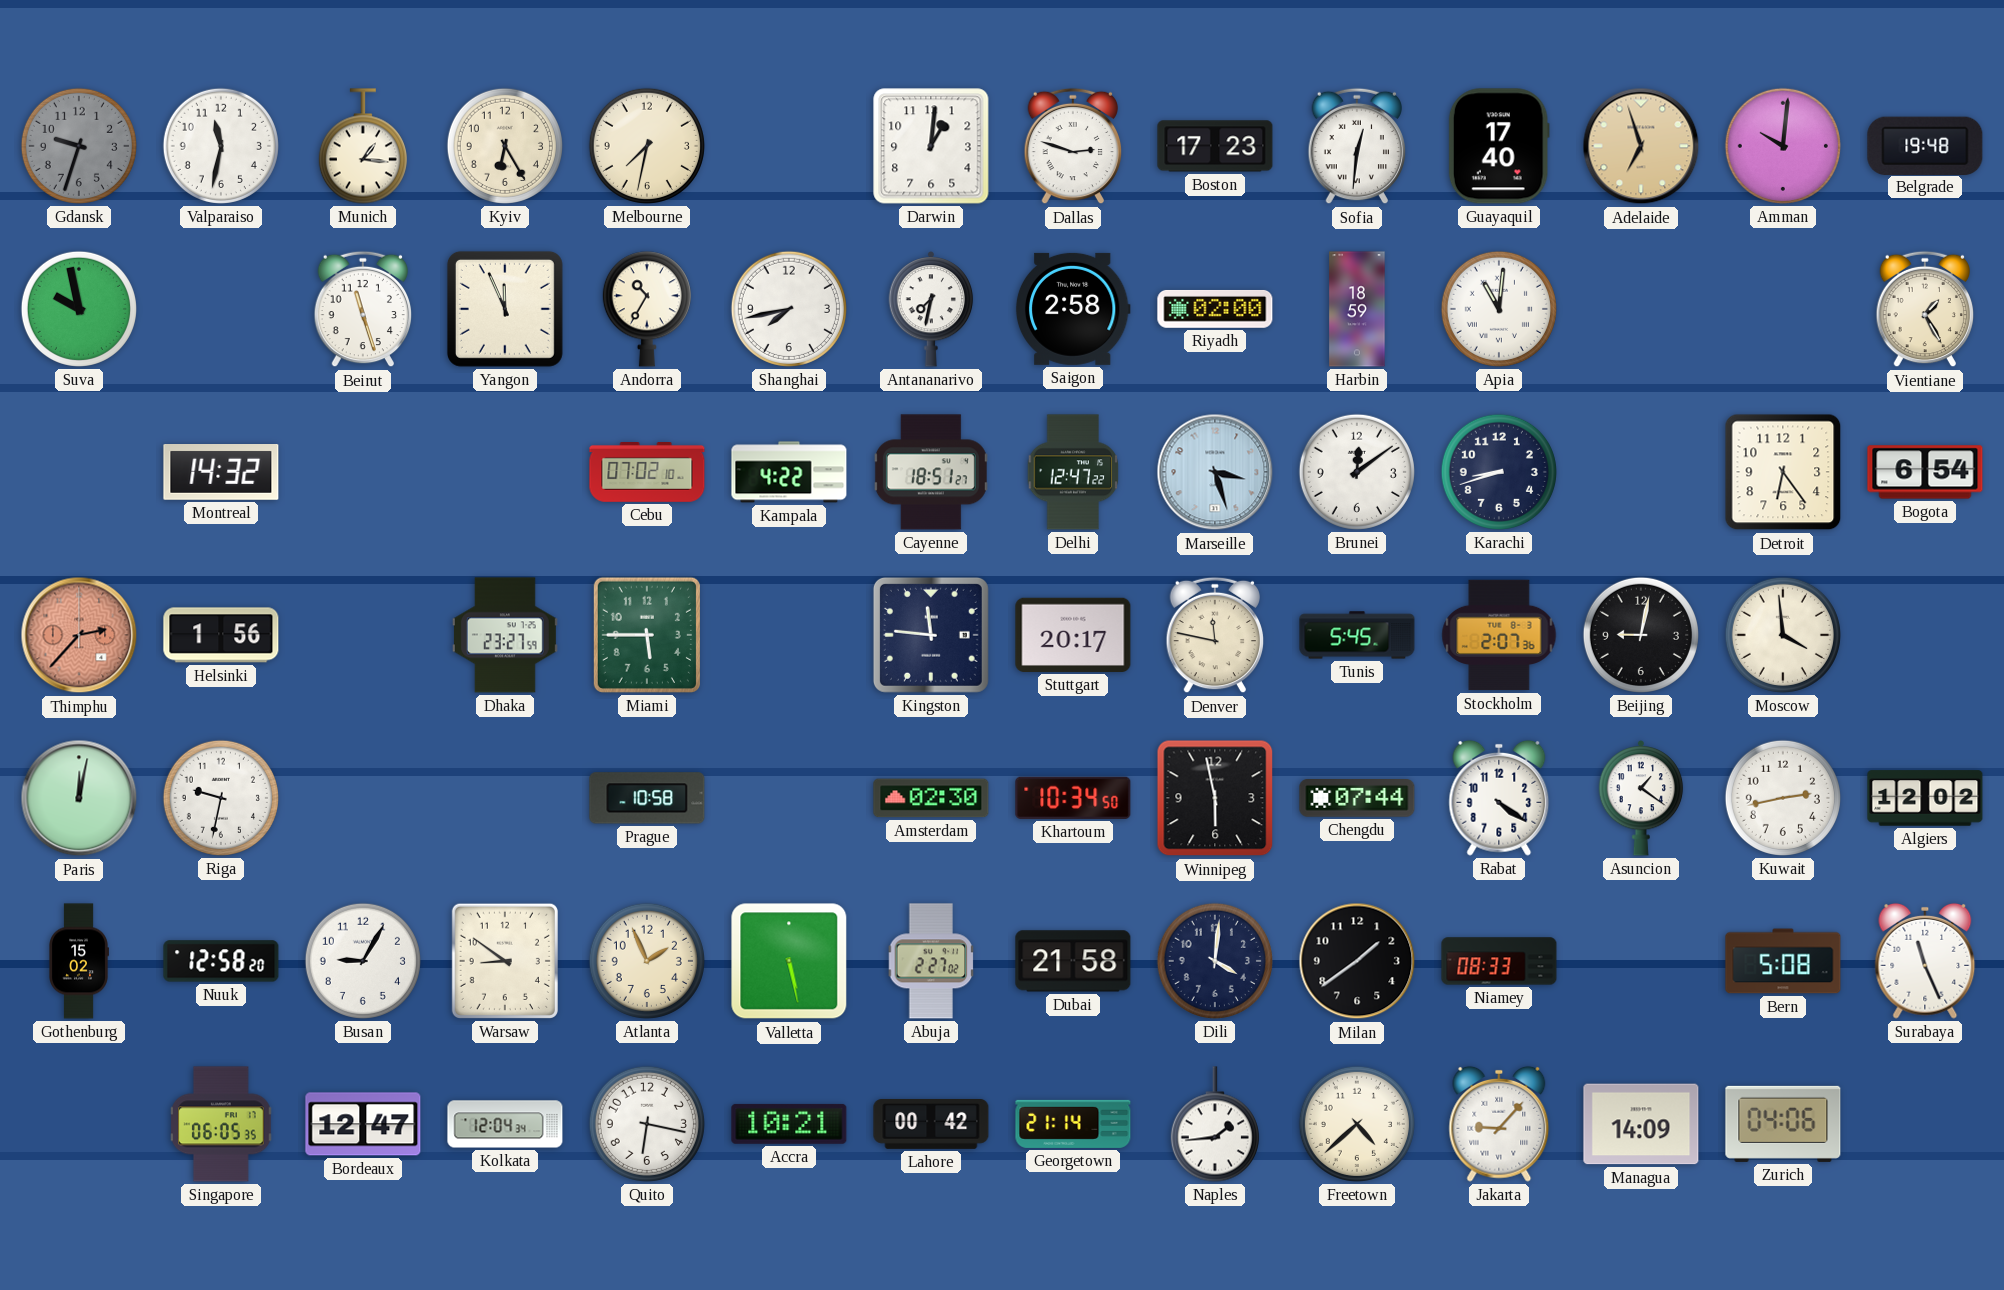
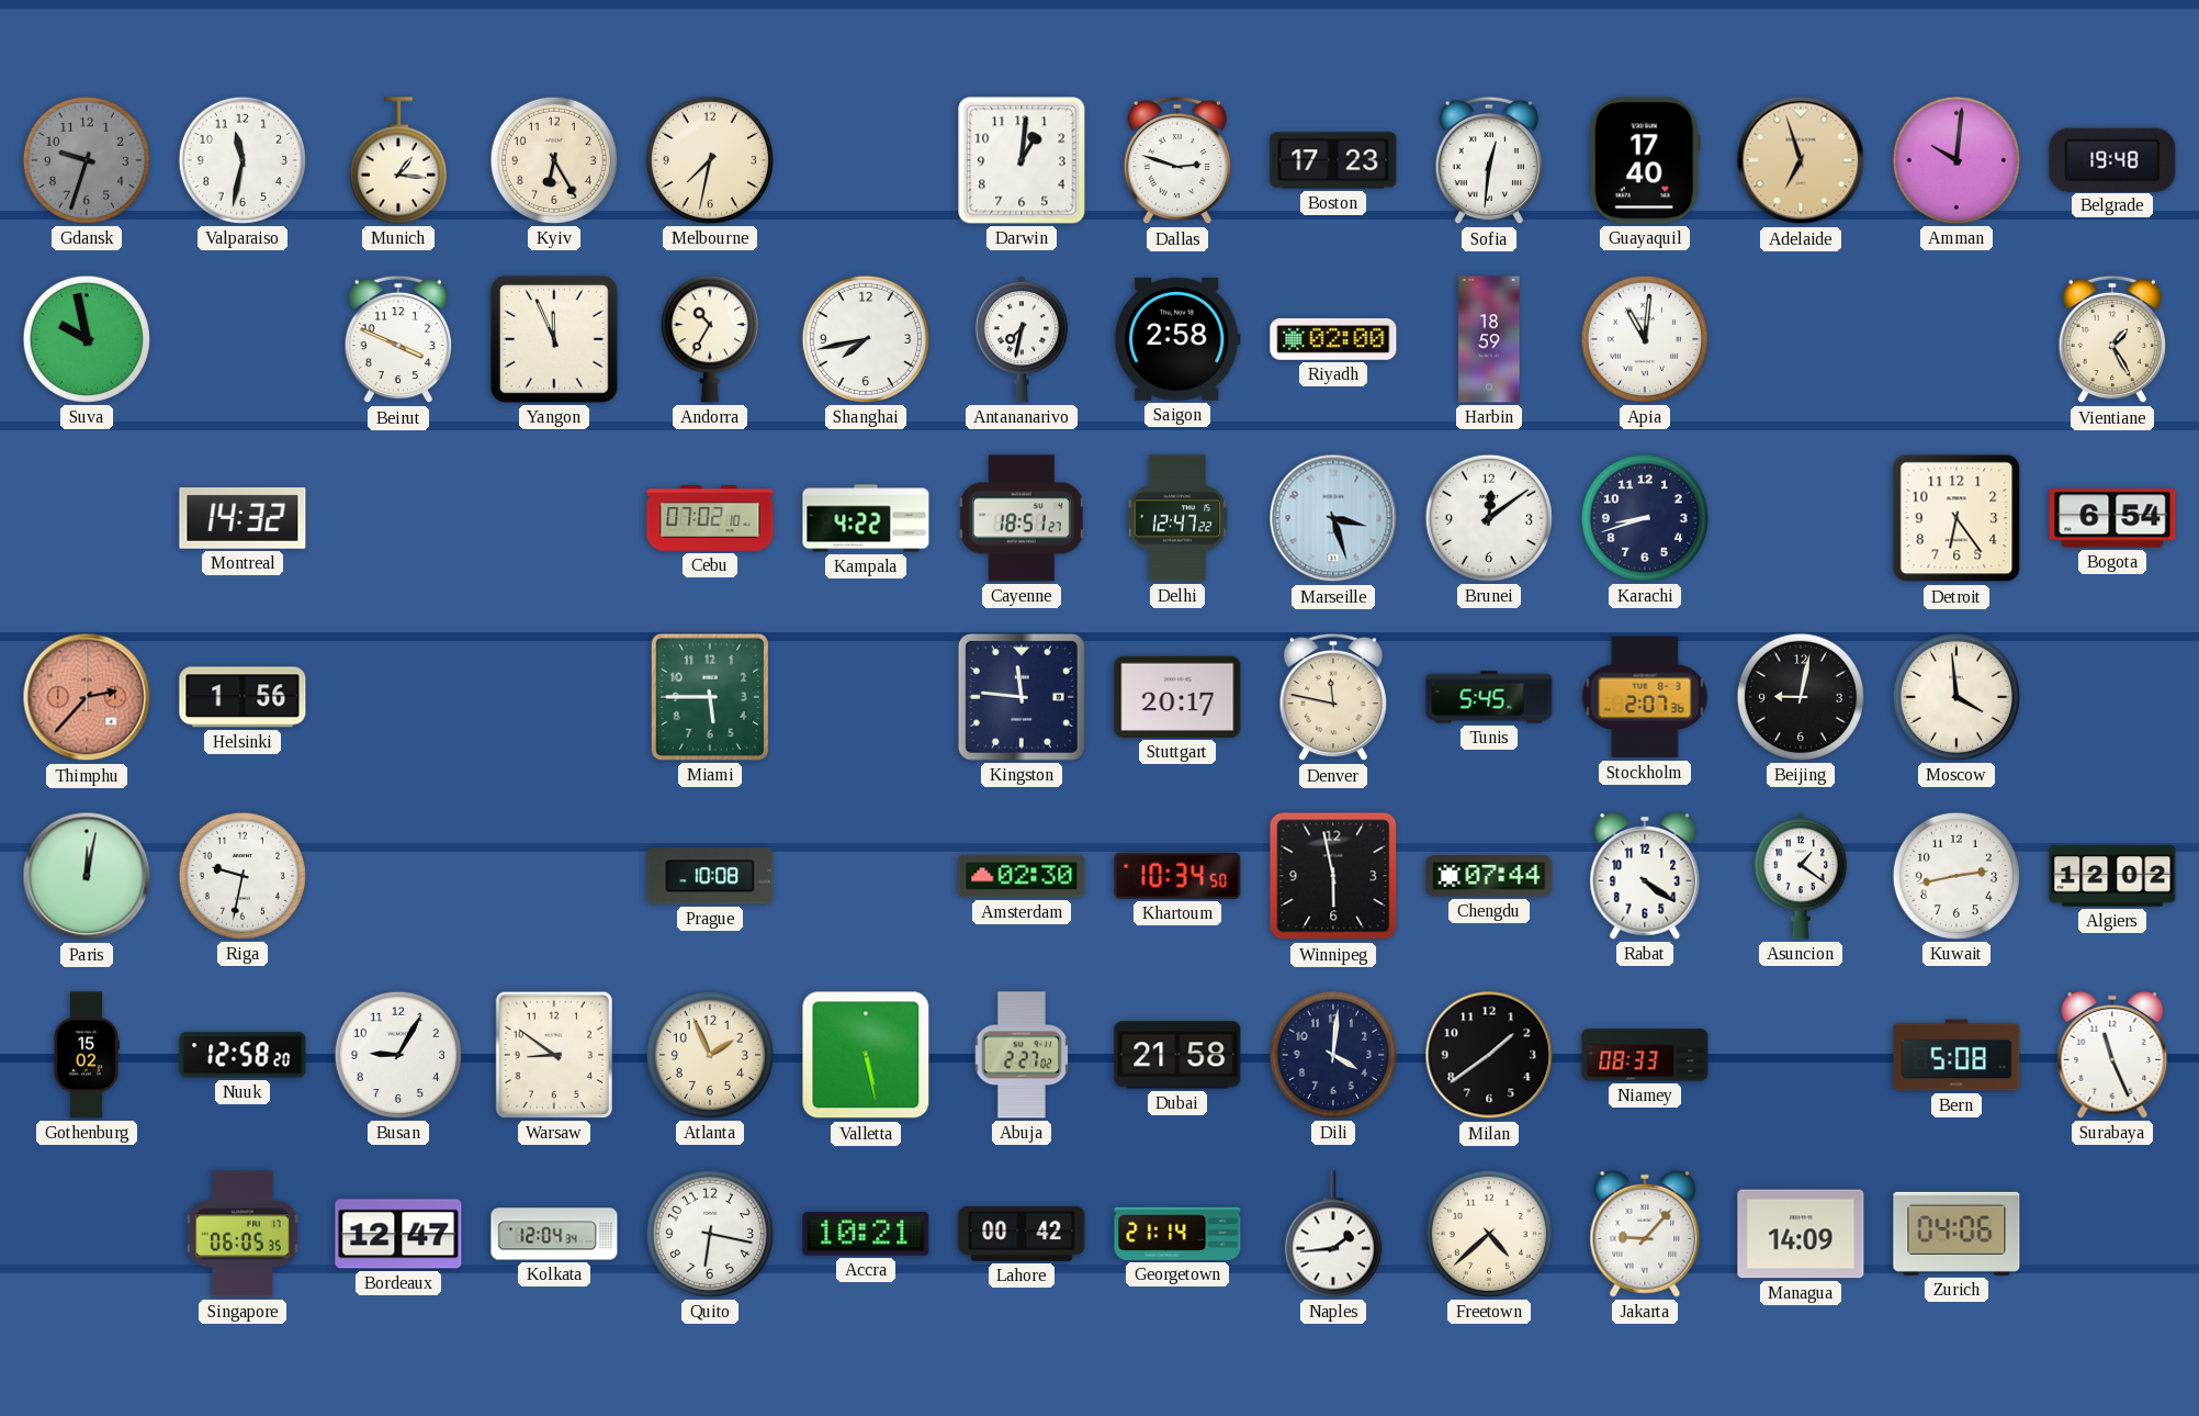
Beirut: 11:27 -> 3:49
Dhaka: 23:27 -> none
Prague: 10:58 -> 10:08
